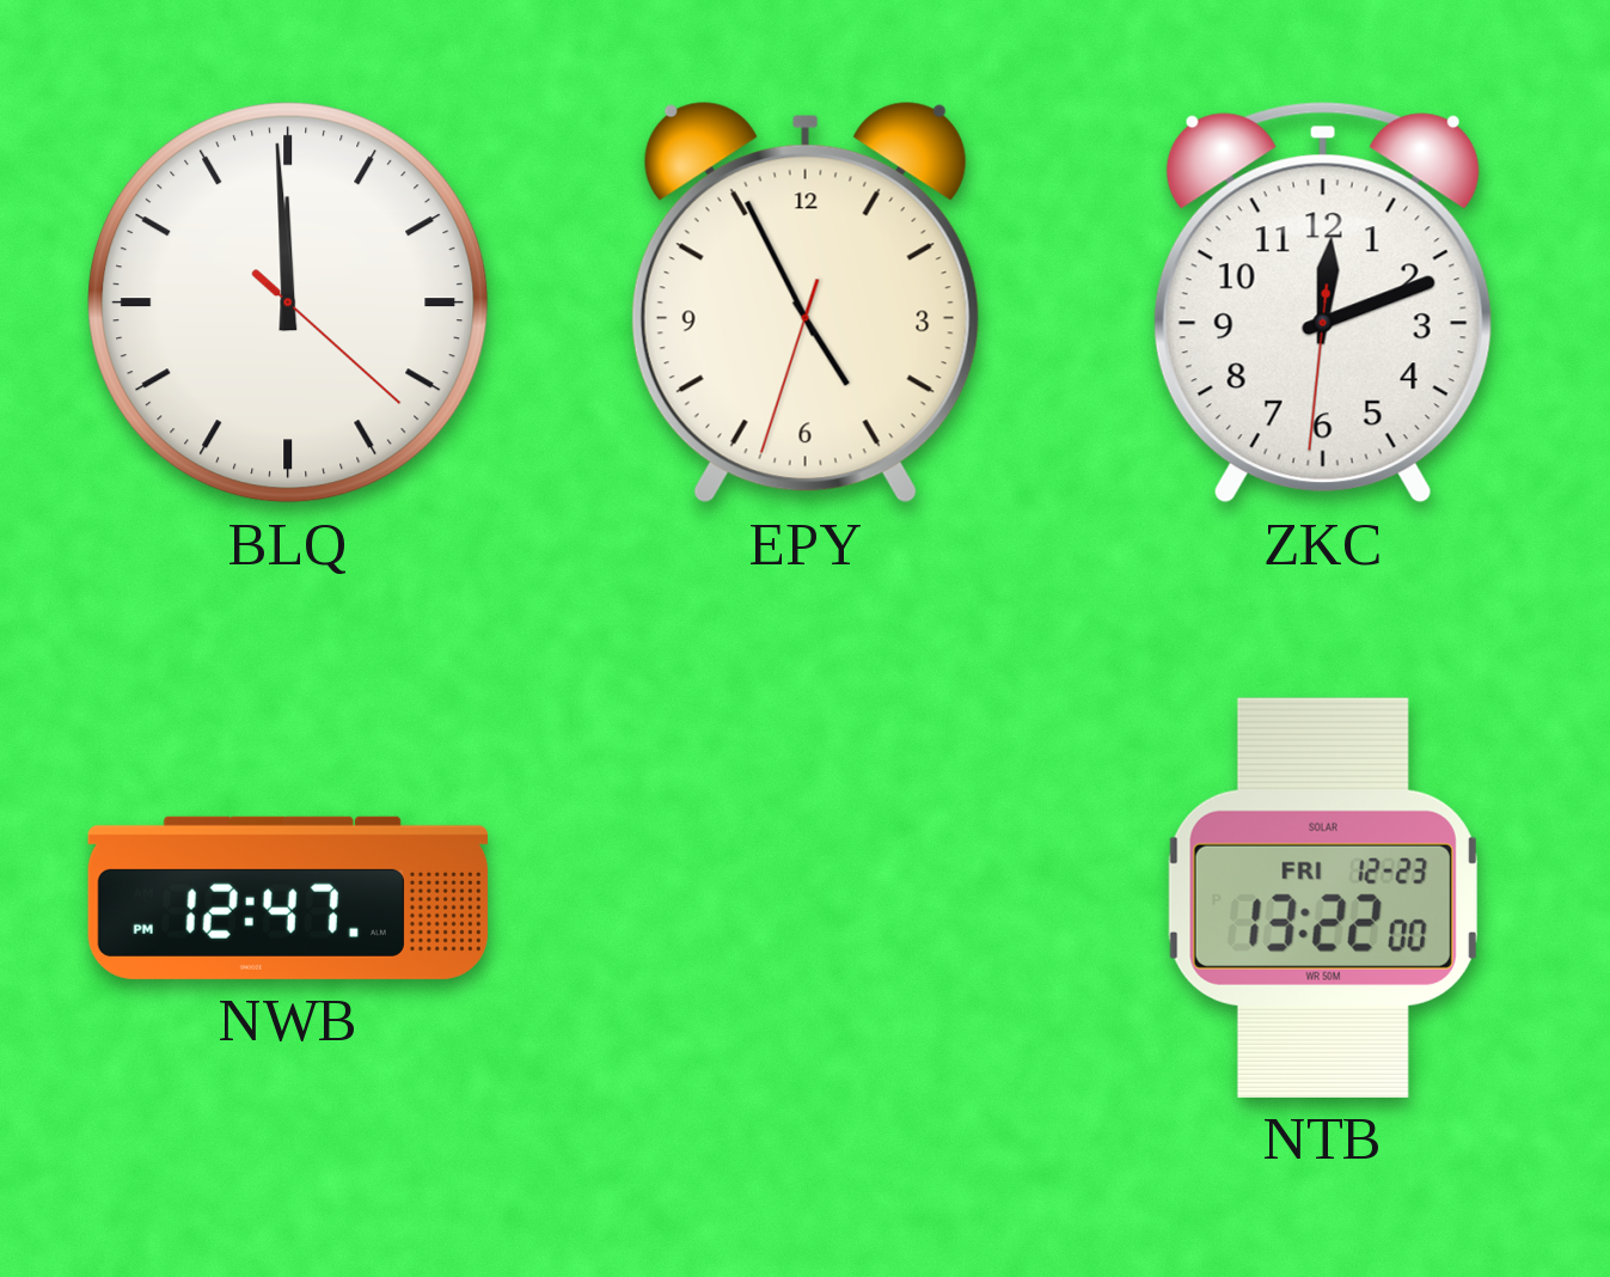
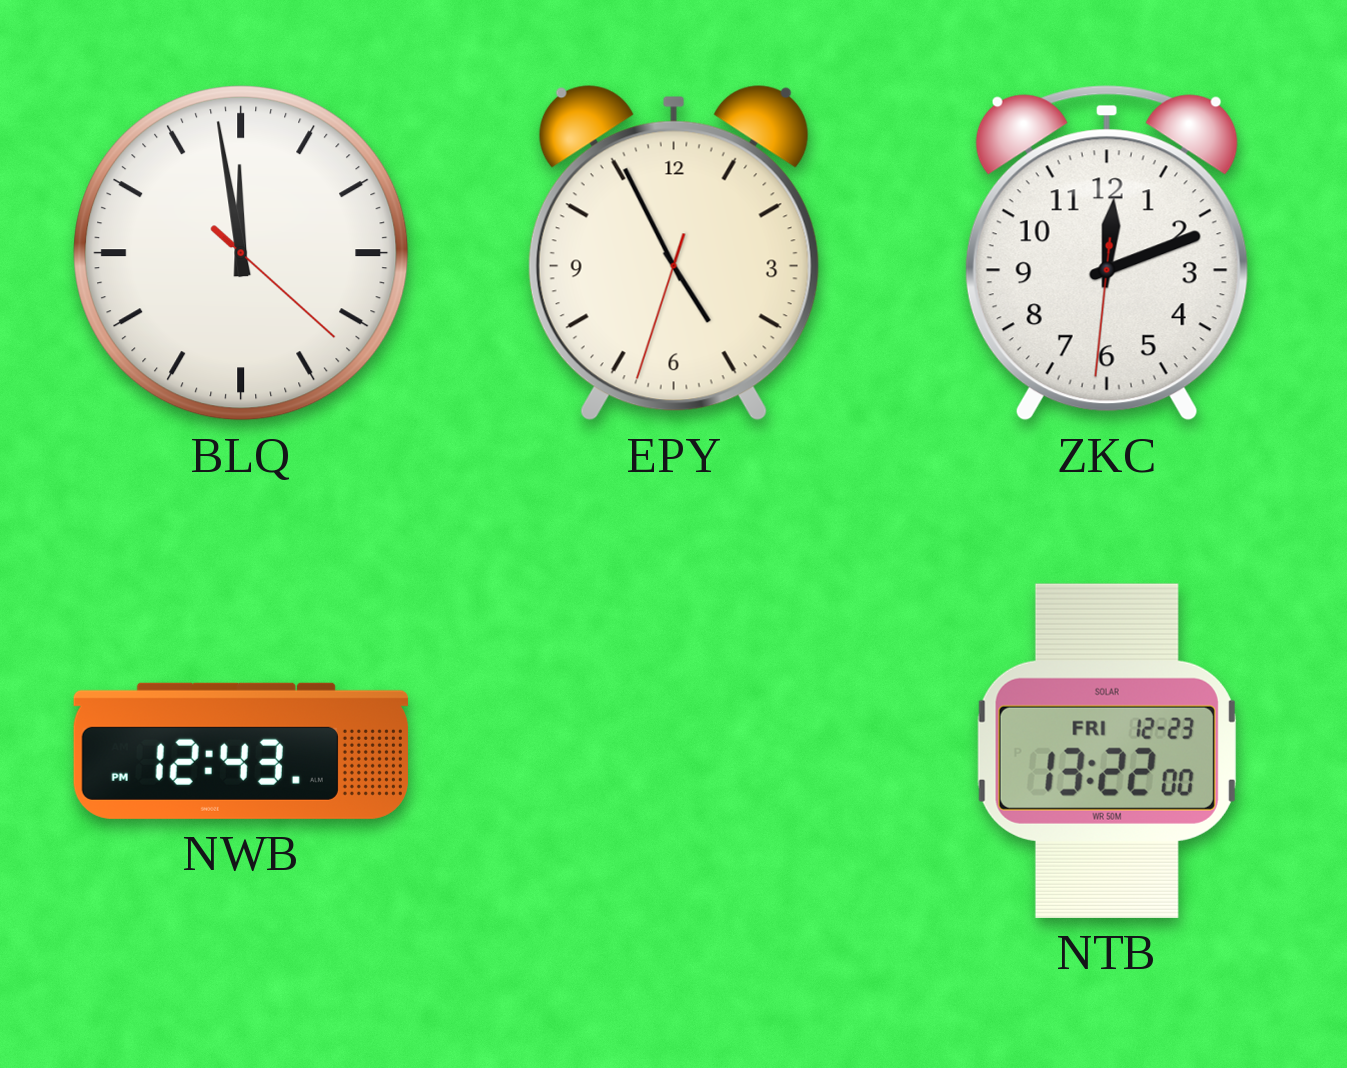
BLQ: 11:59 -> 11:58
NWB: 12:47 -> 12:43
